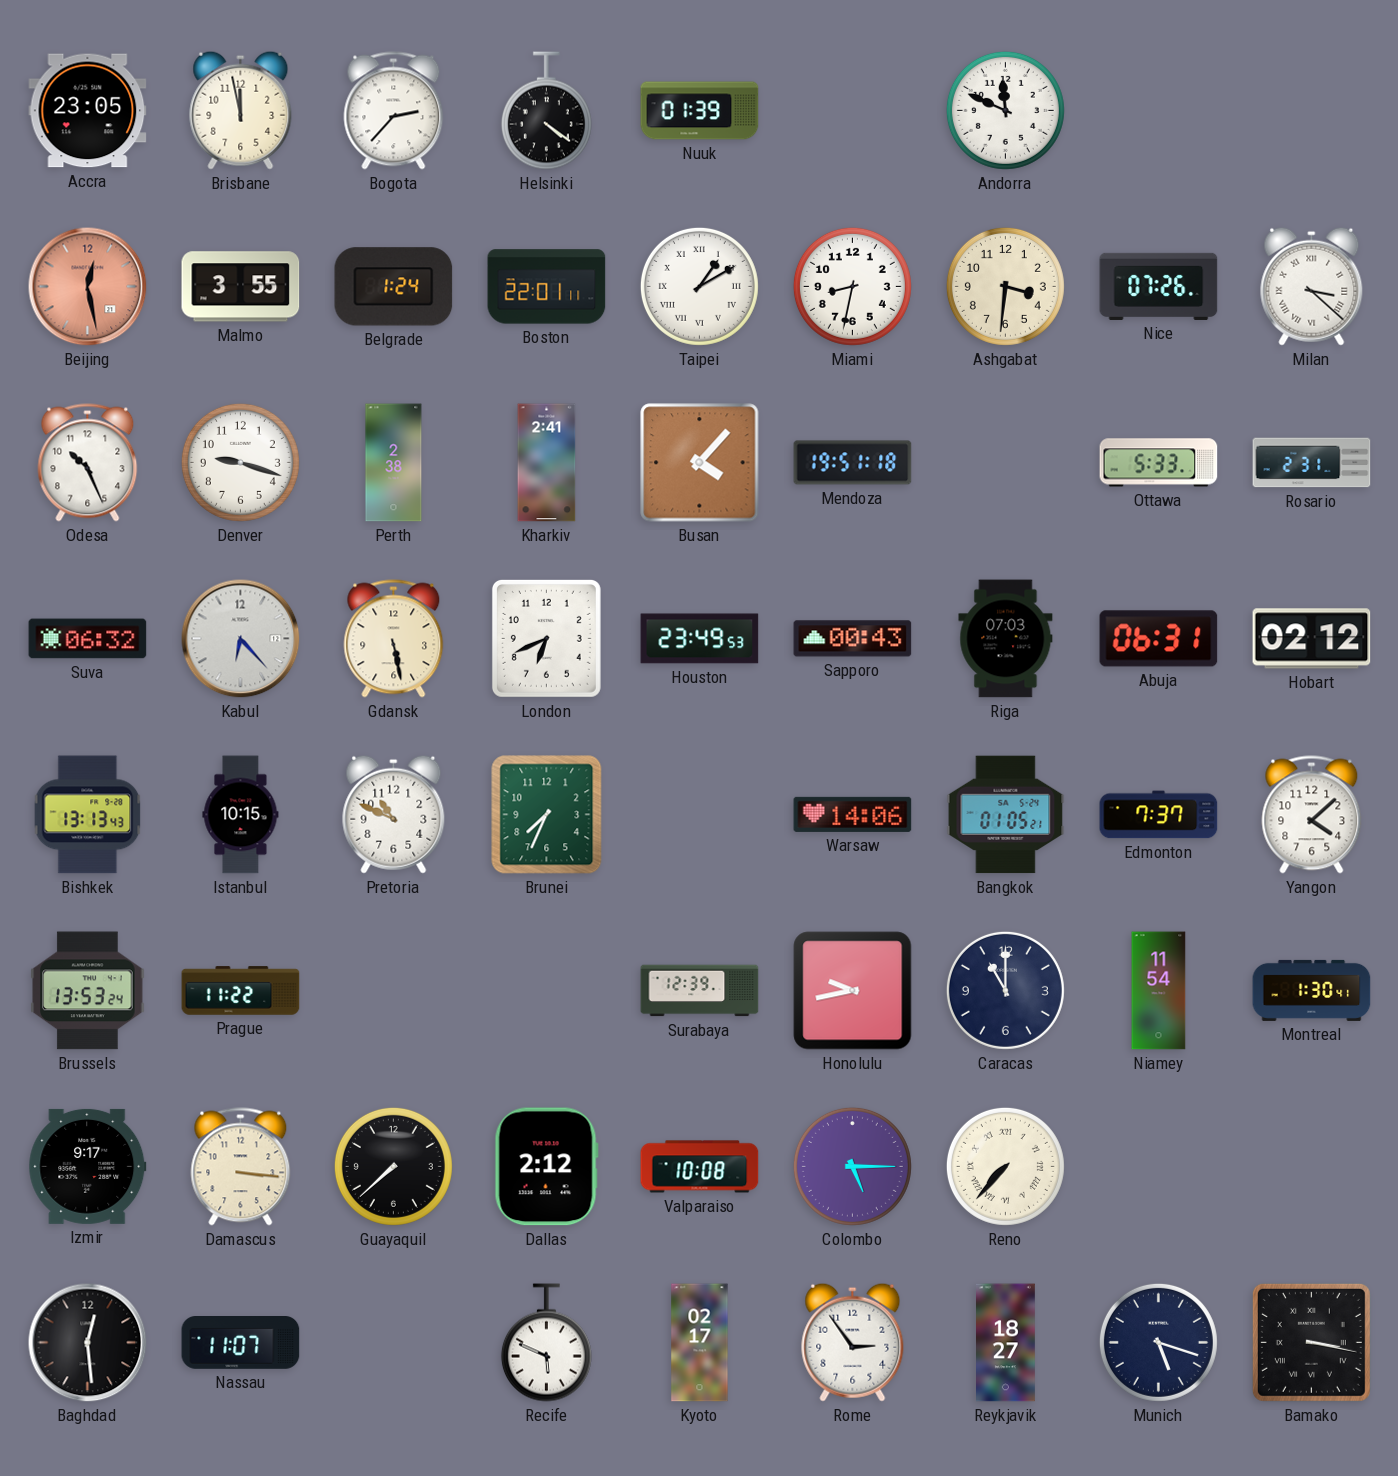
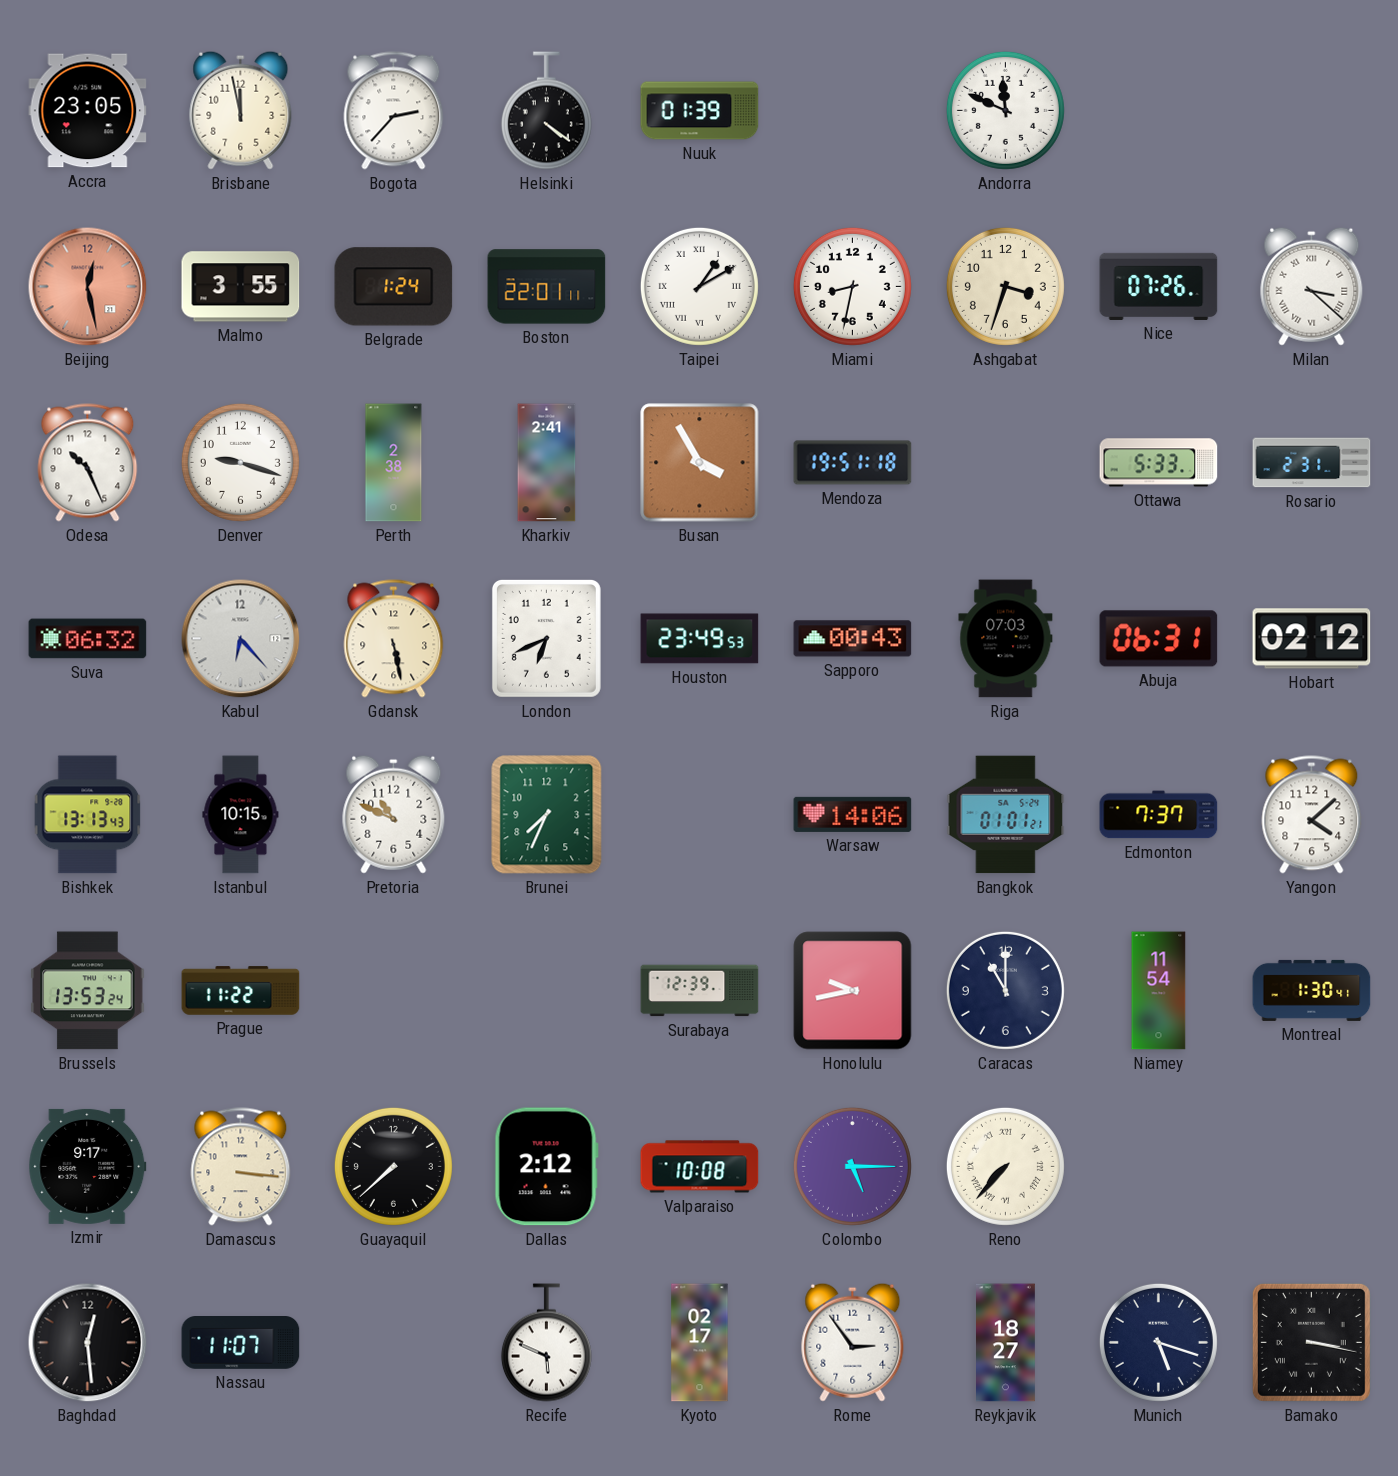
Ashgabat: 3:31 -> 3:33
Busan: 4:07 -> 3:55
Bangkok: 01:05 -> 01:01
